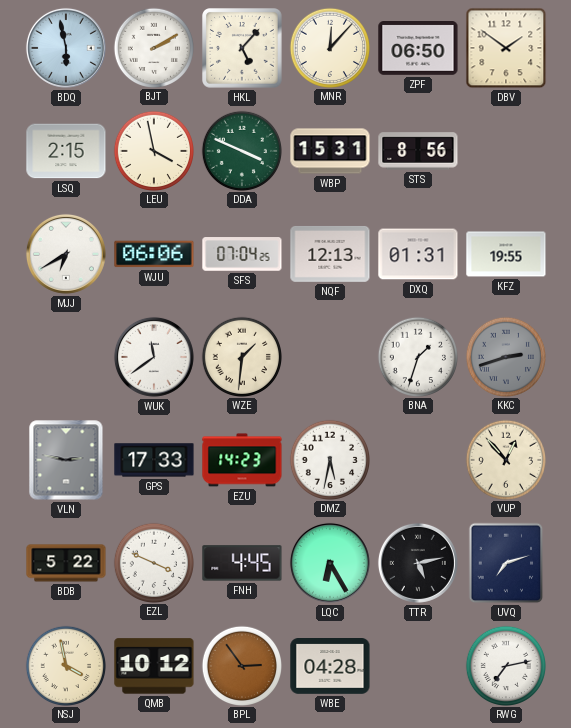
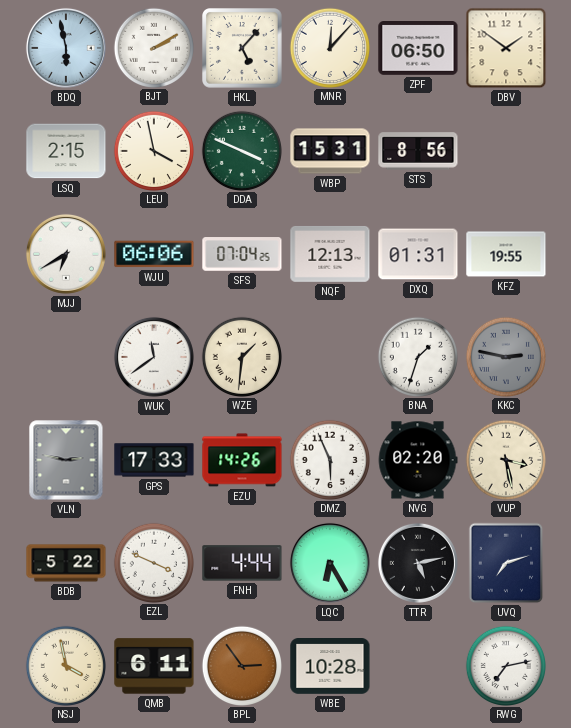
KKC: 2:42 -> 2:47
EZU: 14:23 -> 14:26
DMZ: 5:32 -> 5:56
NVG: none -> 02:20
VUP: 12:53 -> 3:28
FNH: 4:45 -> 4:44
QMB: 10:12 -> 6:11
WBE: 04:28 -> 10:28
